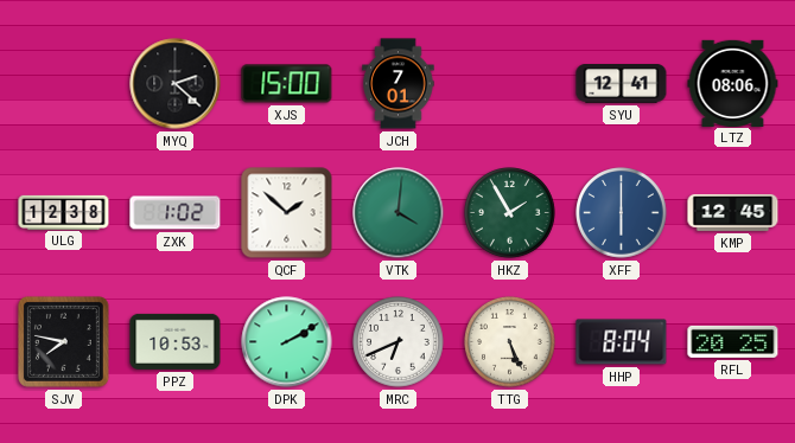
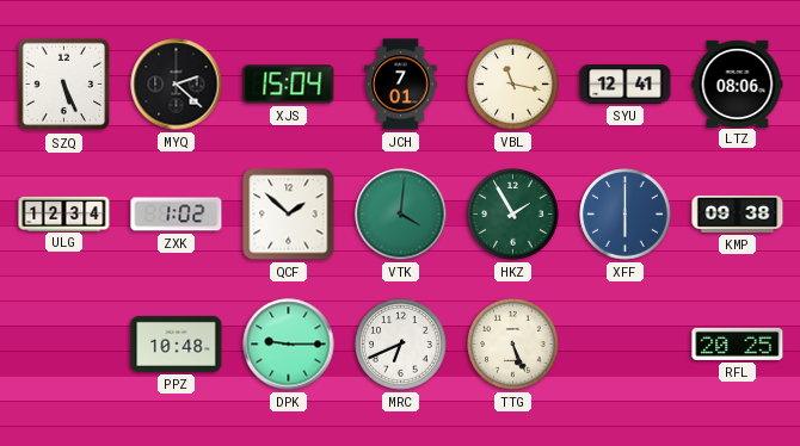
SZQ: none -> 5:26
XJS: 15:00 -> 15:04
VBL: none -> 11:17
ULG: 12:38 -> 12:34
KMP: 12:45 -> 09:38
SJV: 7:47 -> none
PPZ: 10:53 -> 10:48
DPK: 2:10 -> 9:15
HHP: 8:04 -> none
